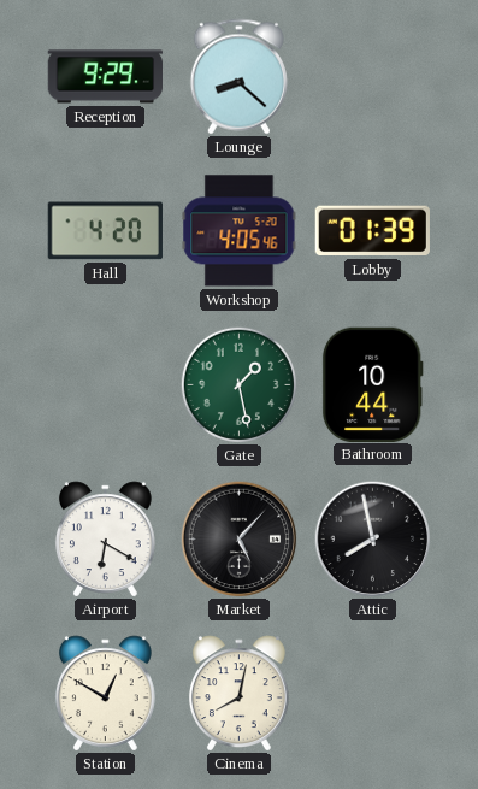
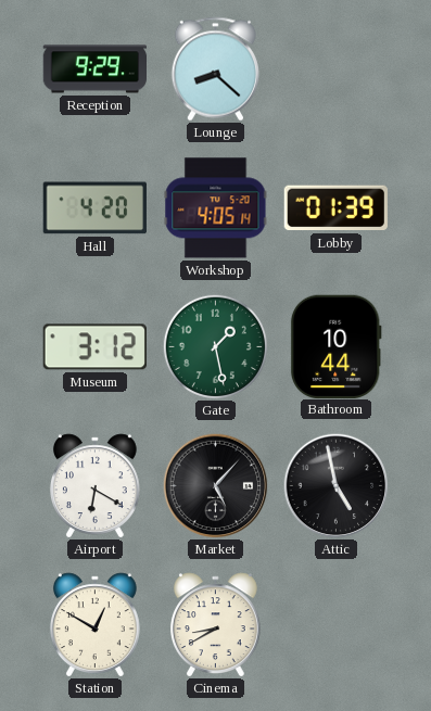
Workshop: 4:05:46 -> 4:05:14
Museum: none -> 3:12
Attic: 7:58 -> 4:58
Cinema: 8:02 -> 8:40
